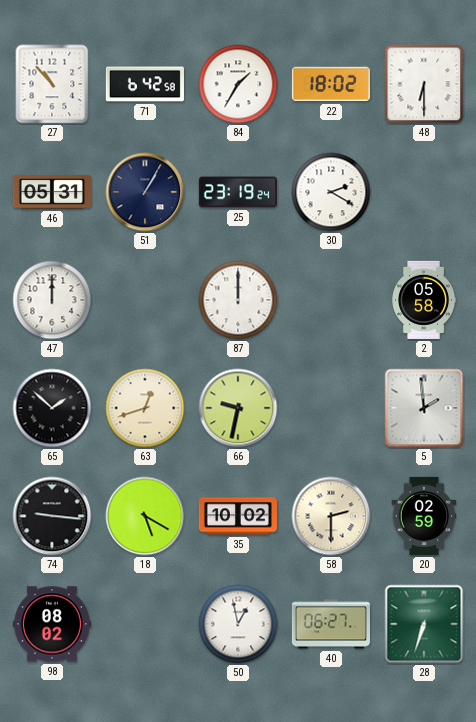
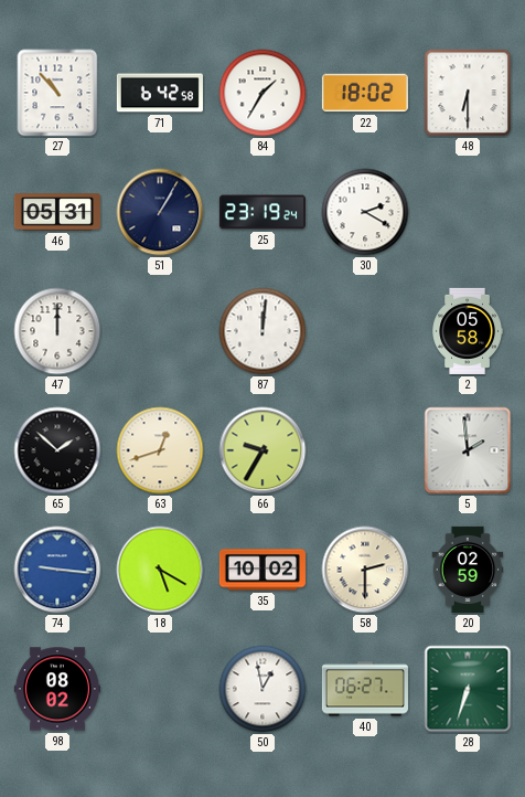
87: 12:00 -> 12:01
66: 9:32 -> 9:35
74 dial: black -> blue
